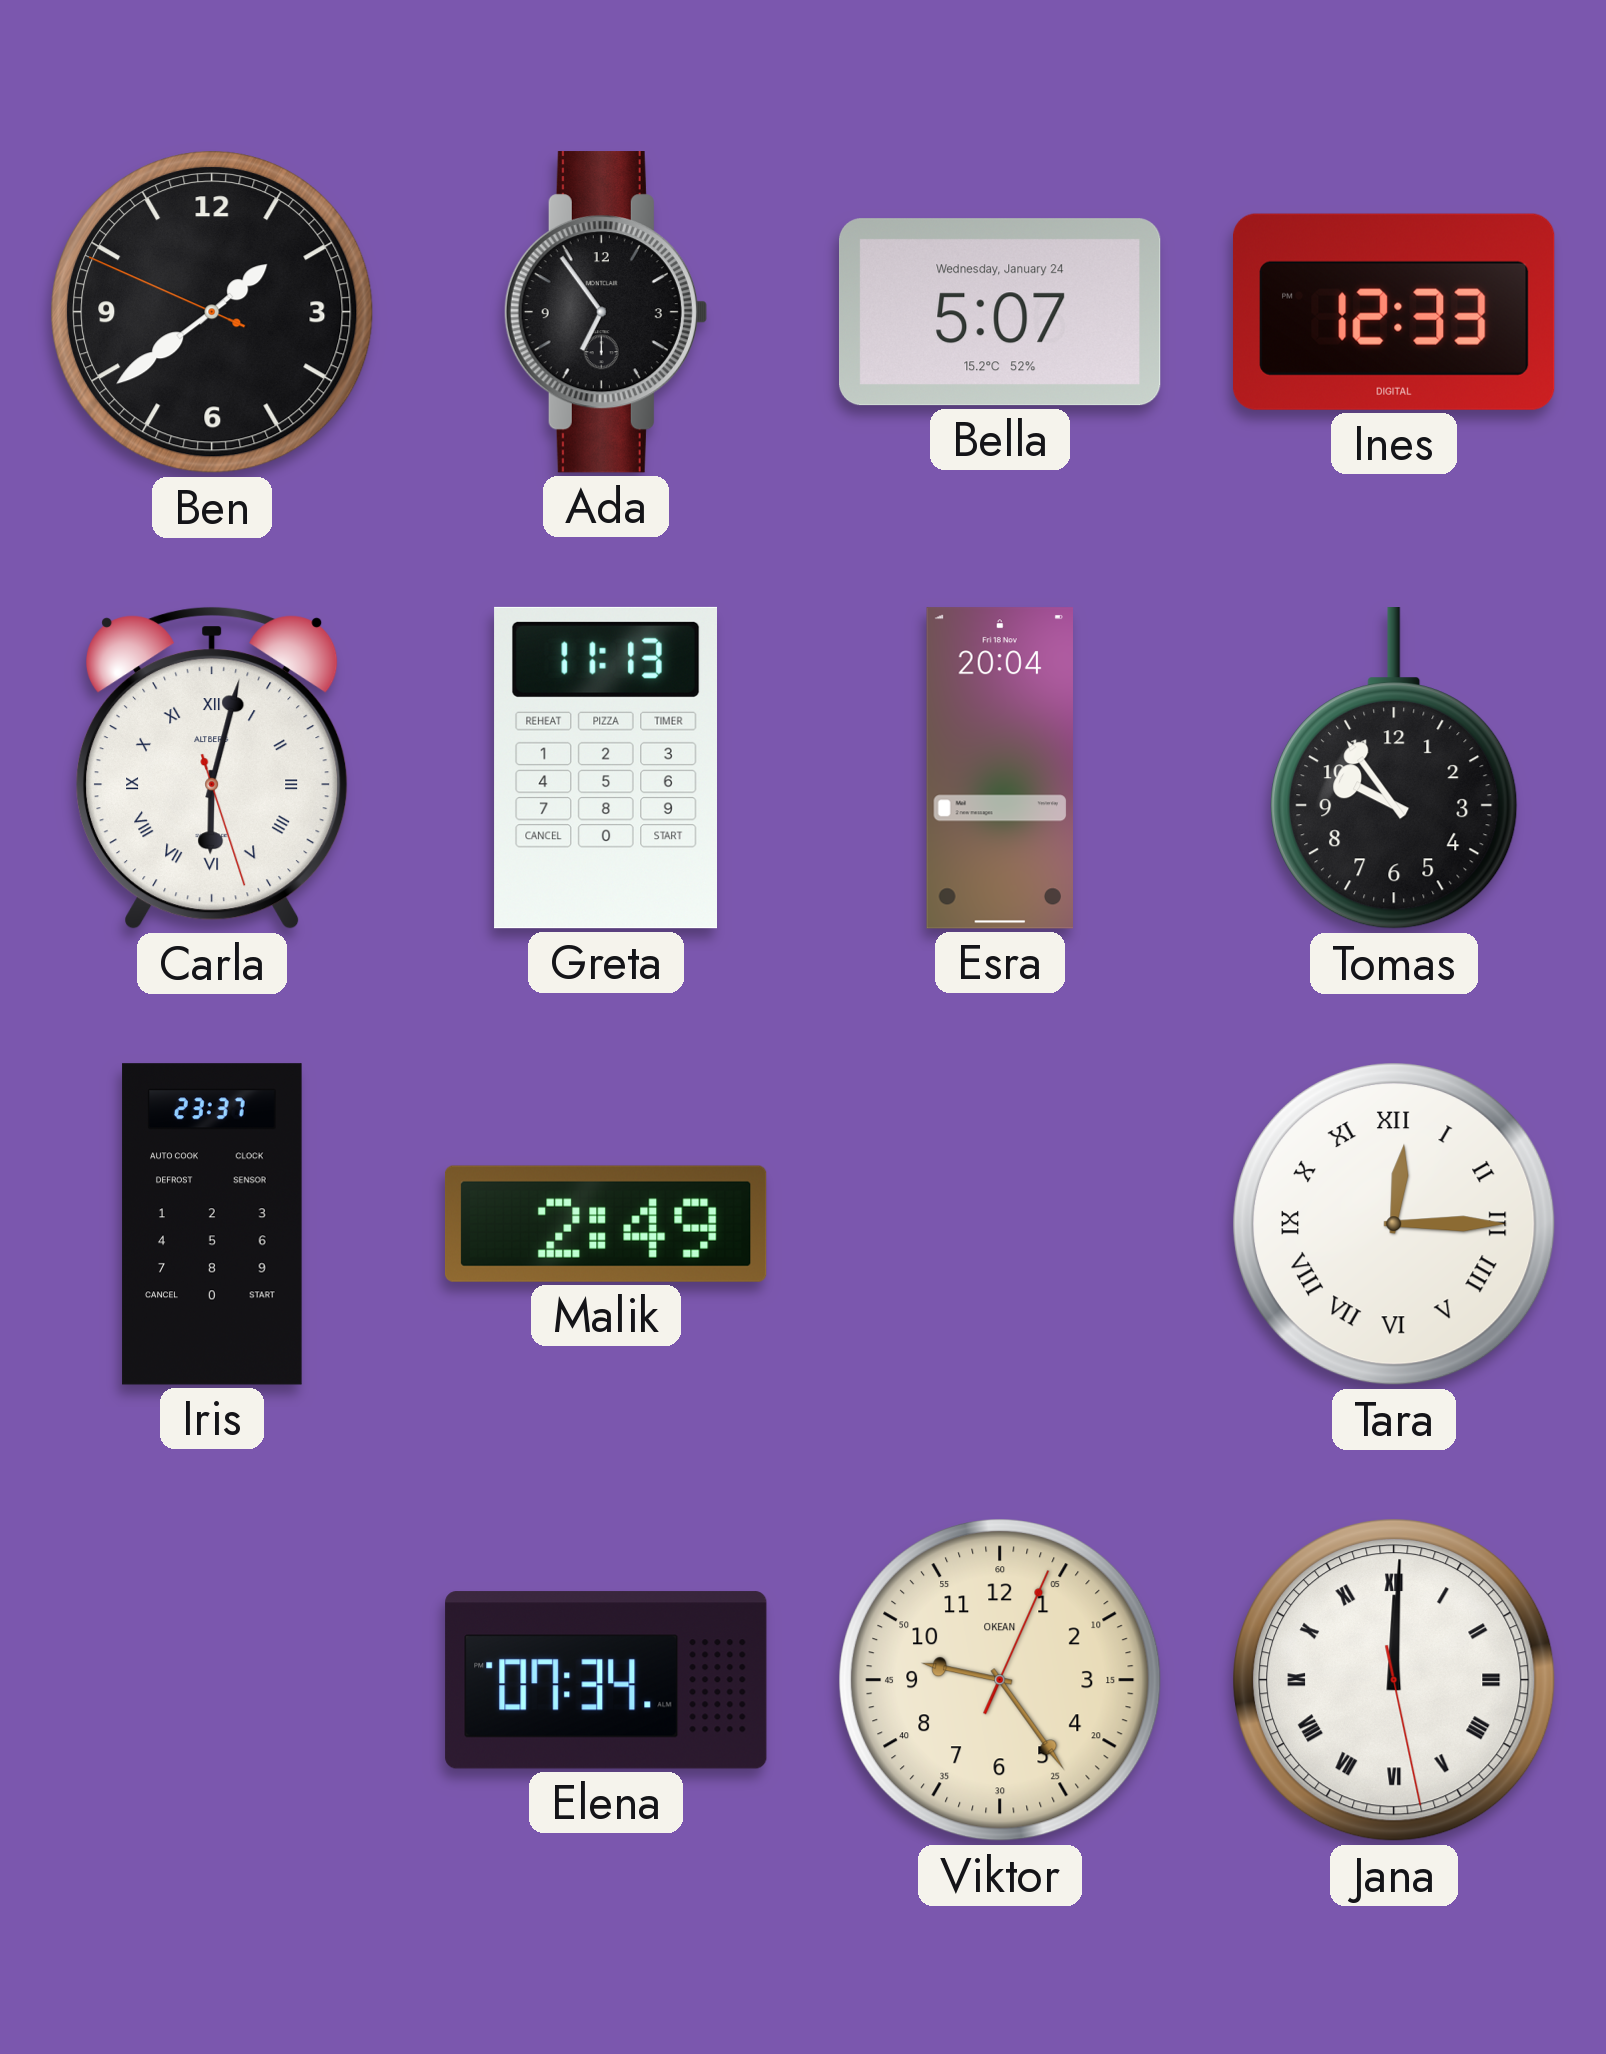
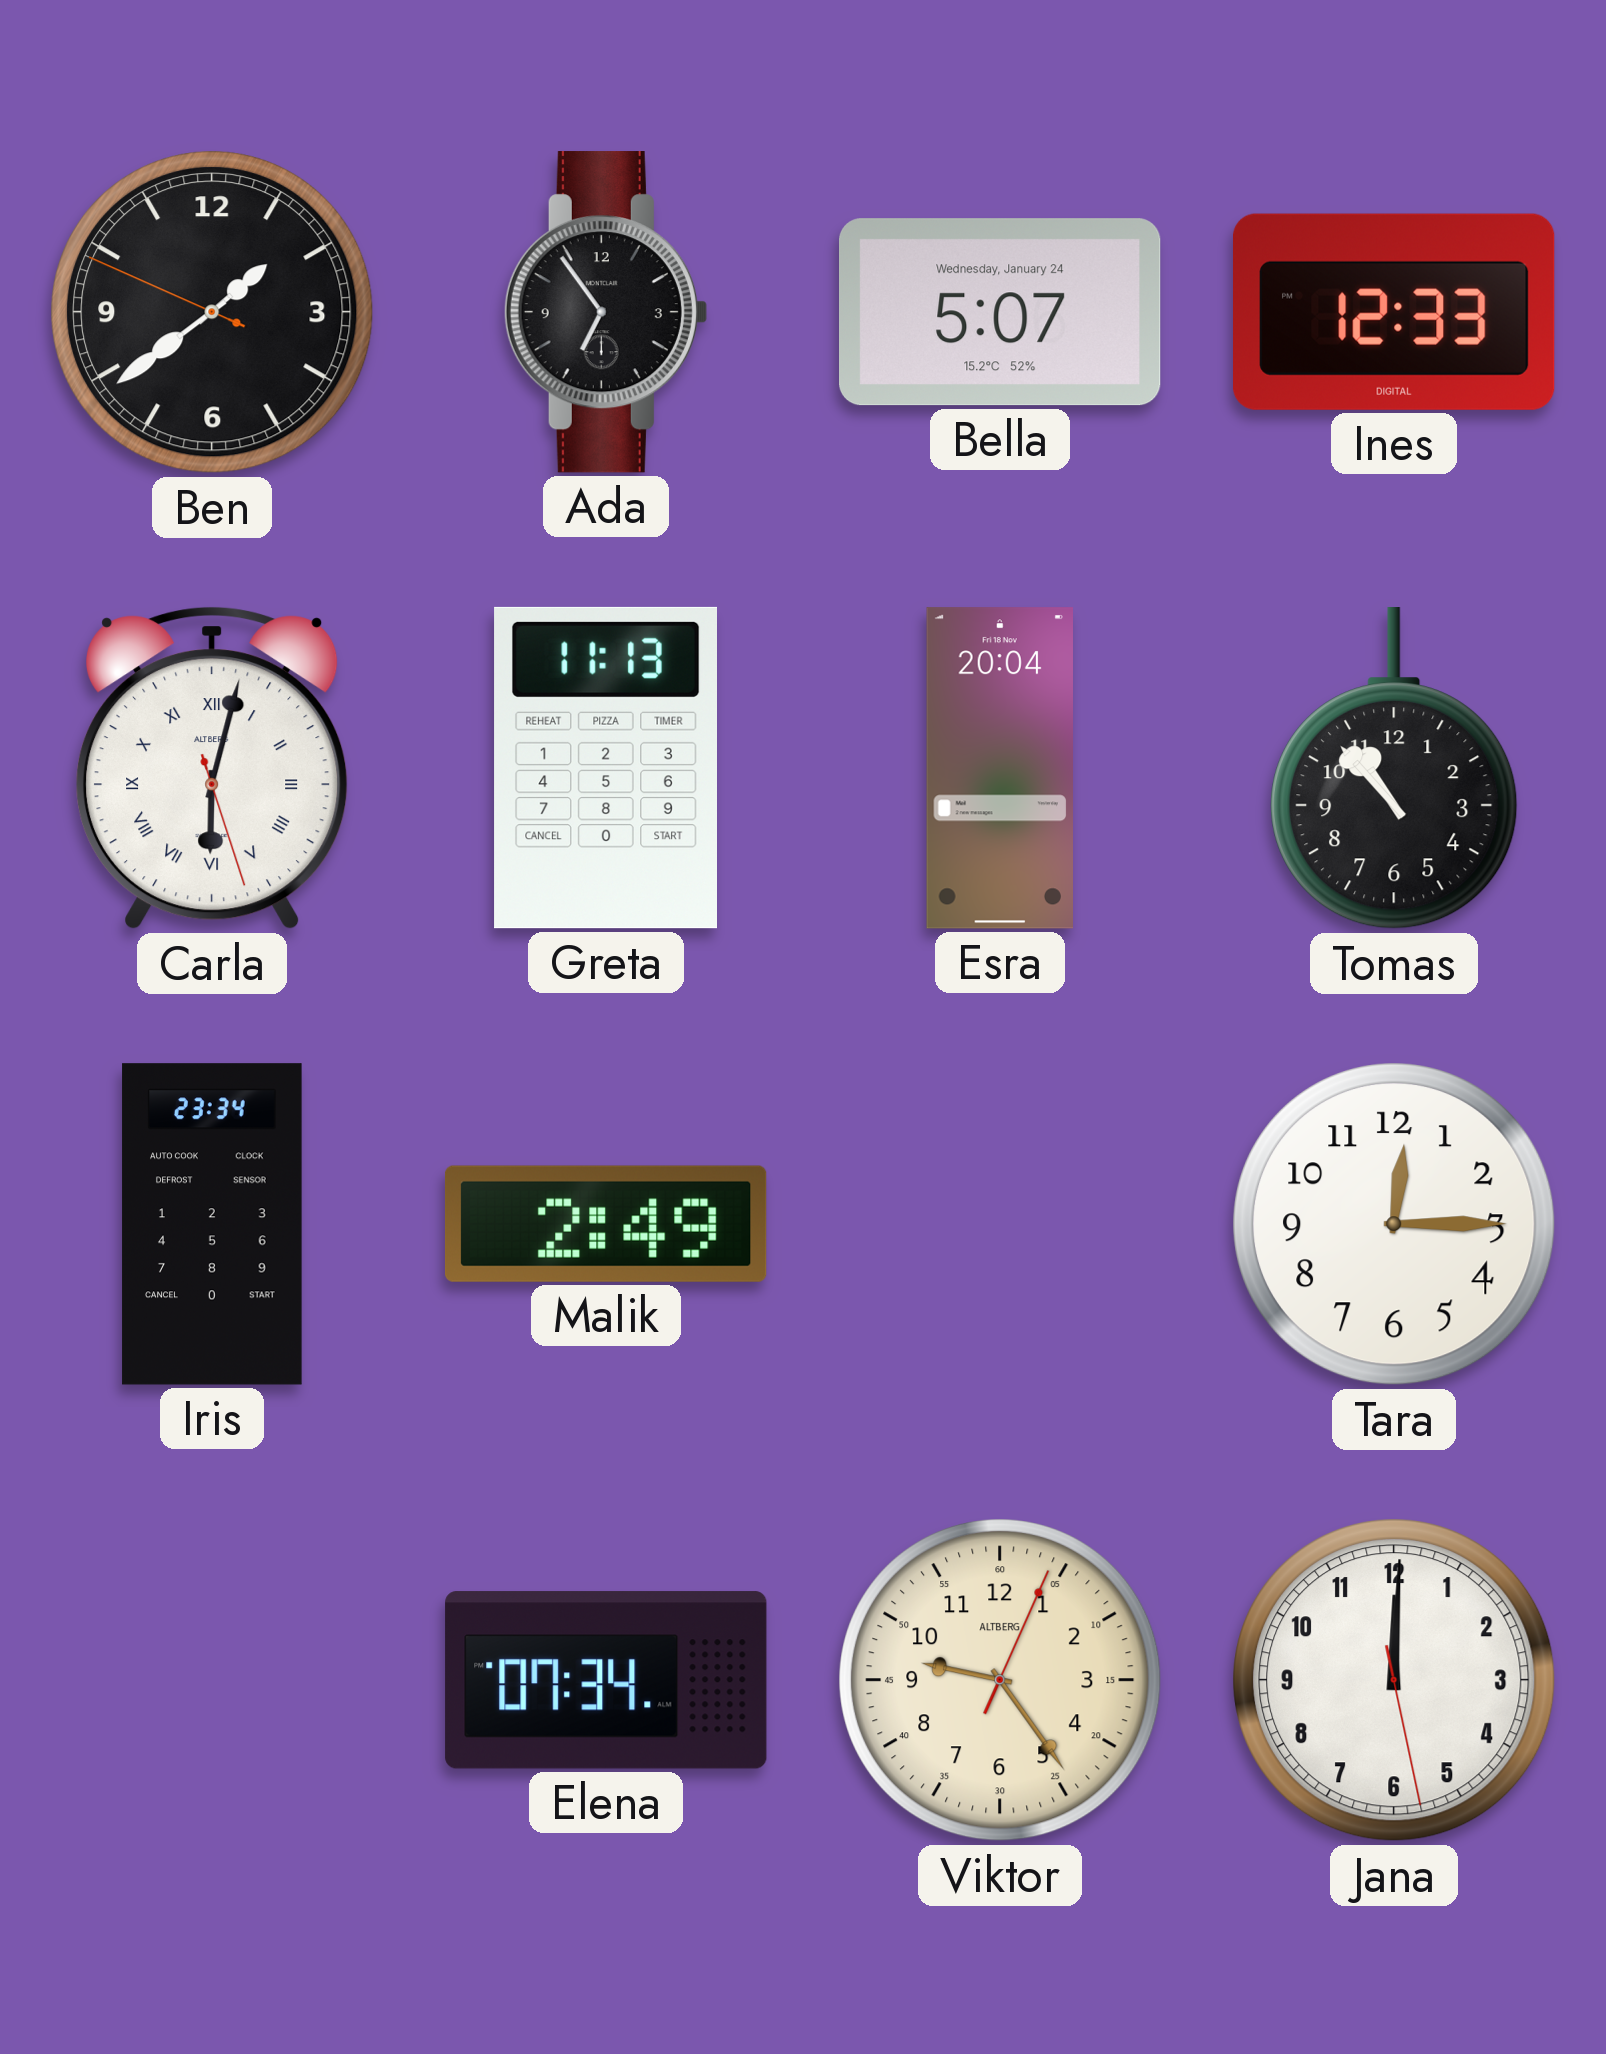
Tomas: 9:54 -> 10:53
Iris: 23:37 -> 23:34
Tara numerals: Roman -> Arabic
Viktor brand: OKEAN -> ALTBERG
Jana numerals: Roman -> Arabic
